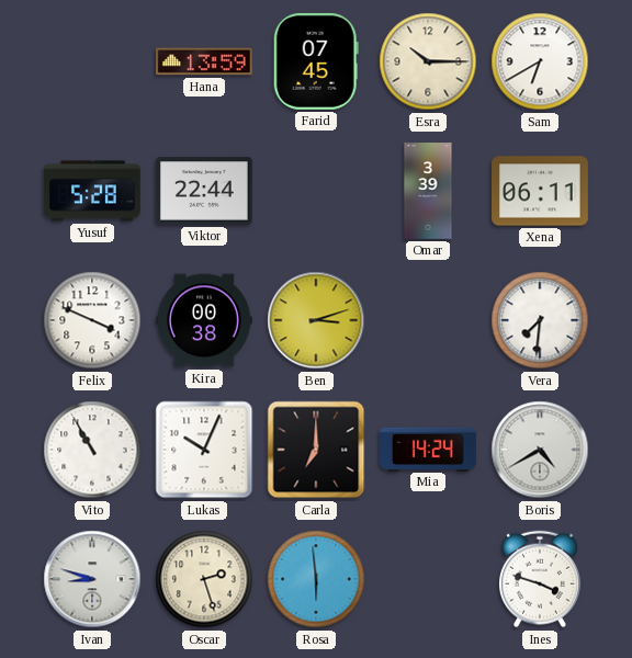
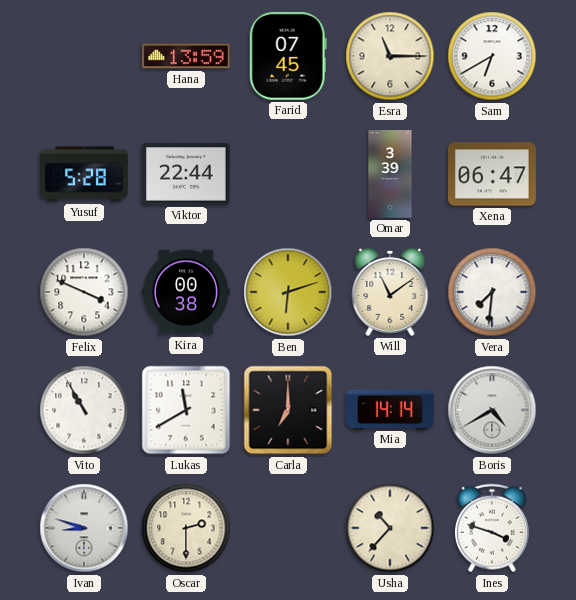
Esra: 10:15 -> 11:15
Xena: 06:11 -> 06:47
Ben: 3:12 -> 6:12
Will: none -> 11:09
Lukas: 10:04 -> 11:40
Mia: 14:24 -> 14:14
Oscar: 2:27 -> 2:30
Rosa: 5:59 -> none
Usha: none -> 10:37
